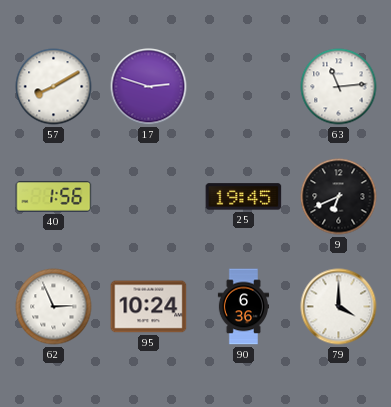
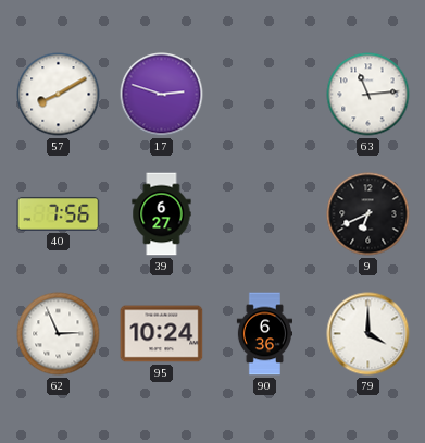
40: 1:56 -> 7:56
39: none -> 6:27
25: 19:45 -> none
